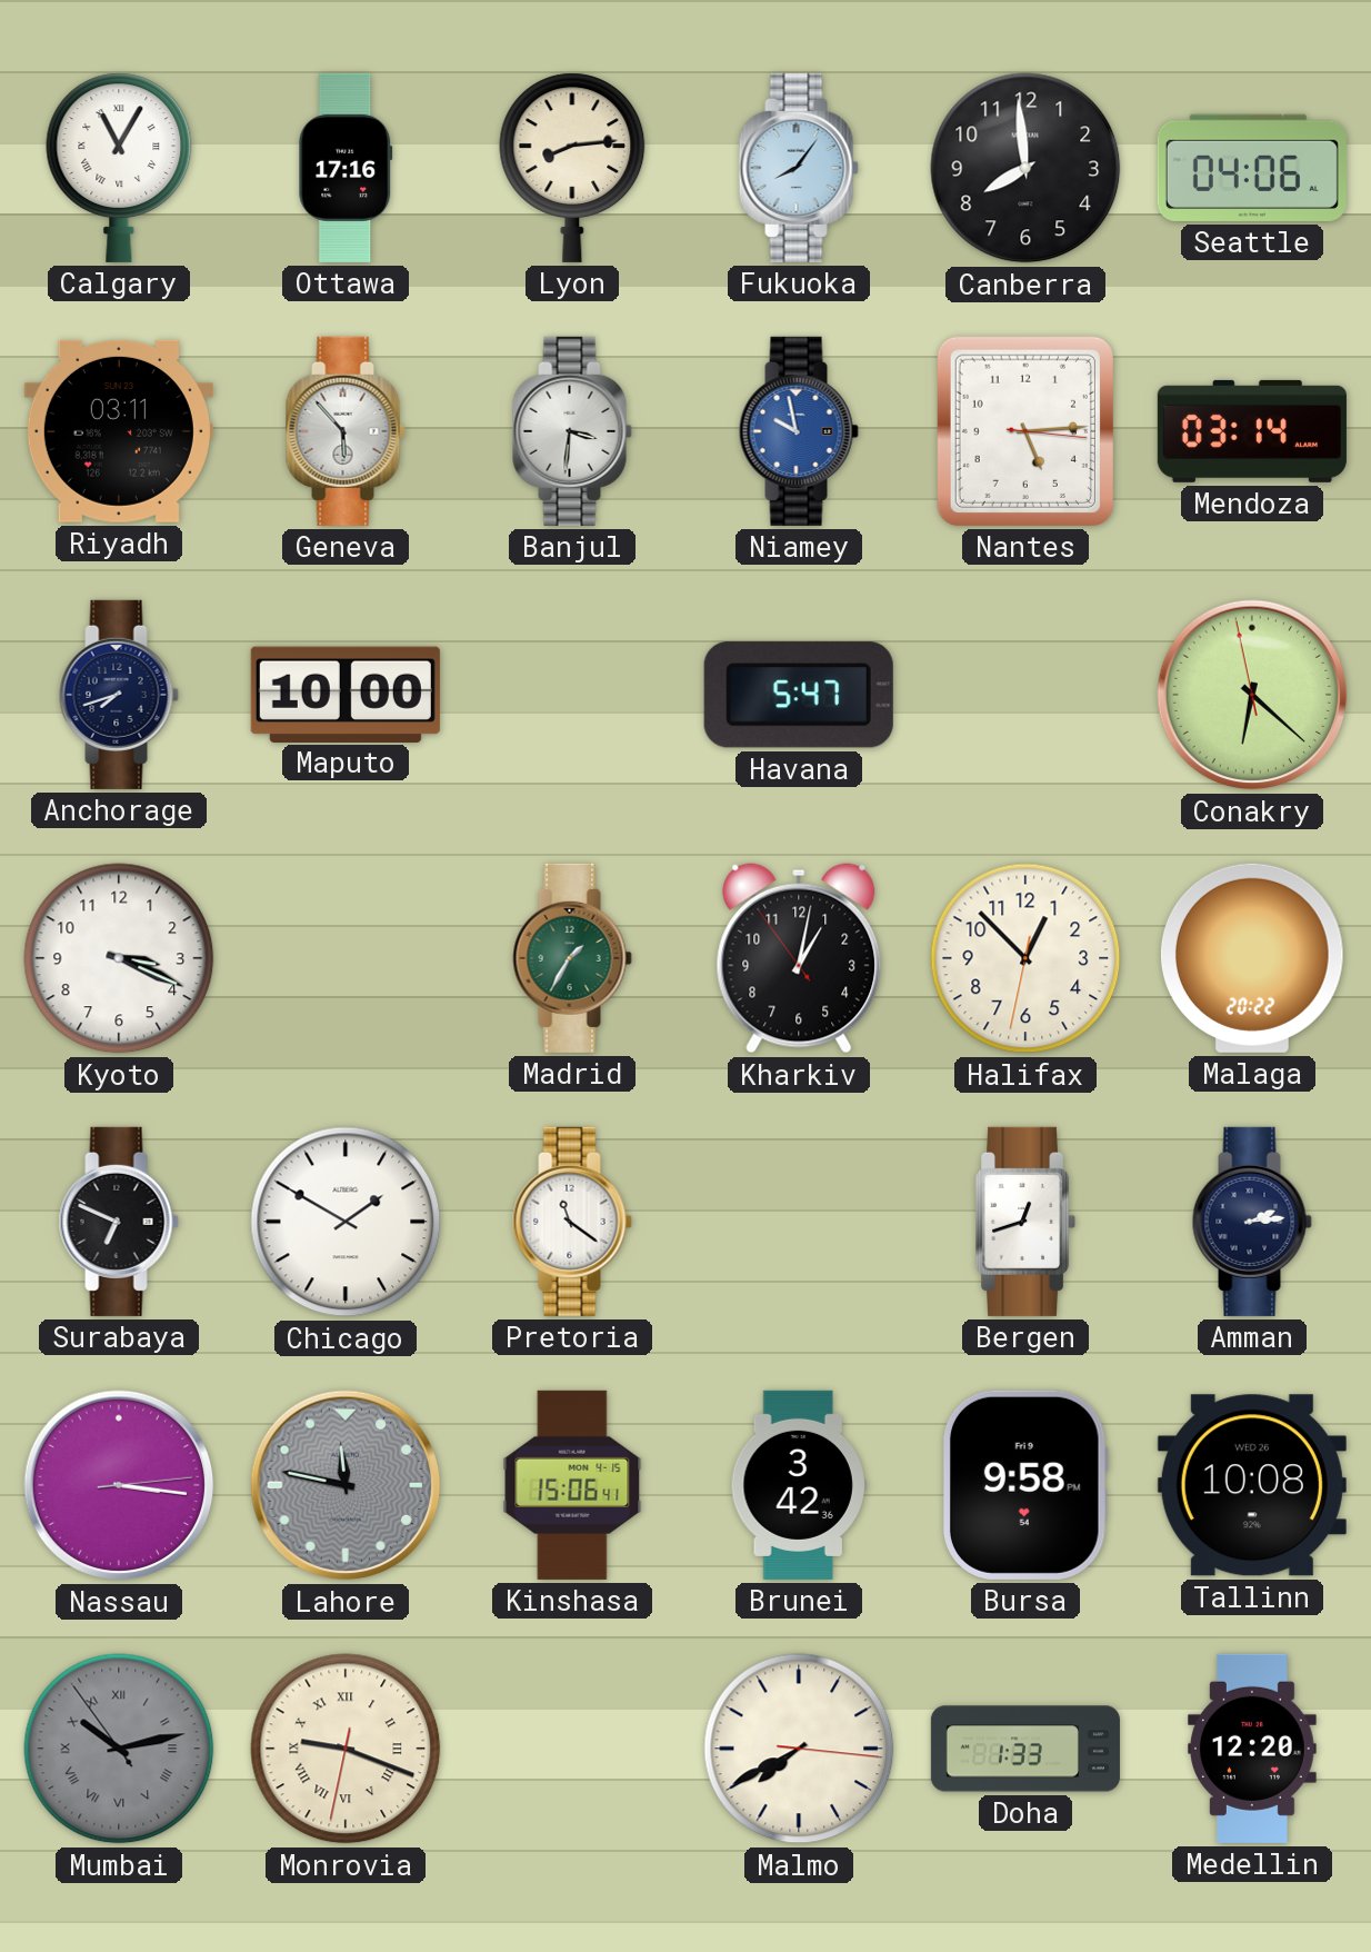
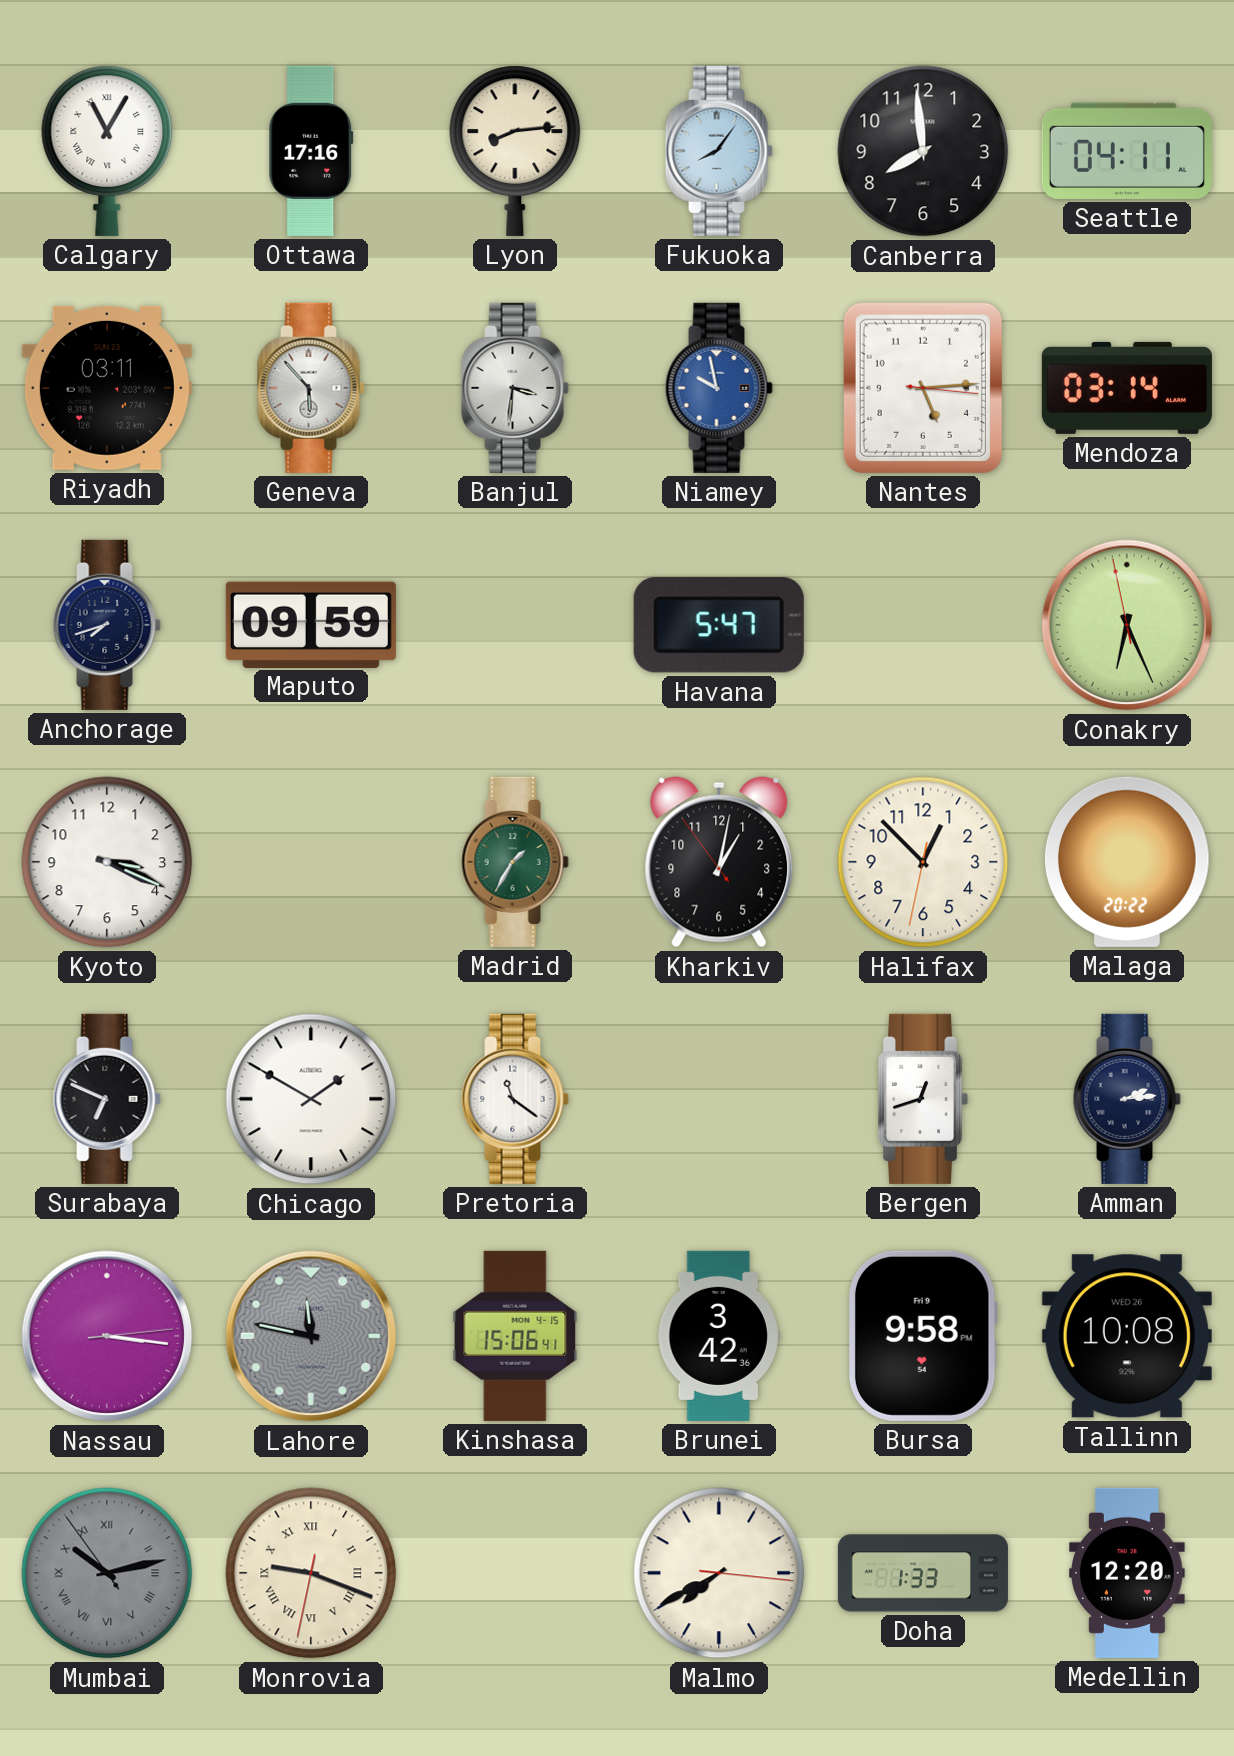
Seattle: 04:06 -> 04:11
Maputo: 10:00 -> 09:59
Conakry: 6:21 -> 6:25
